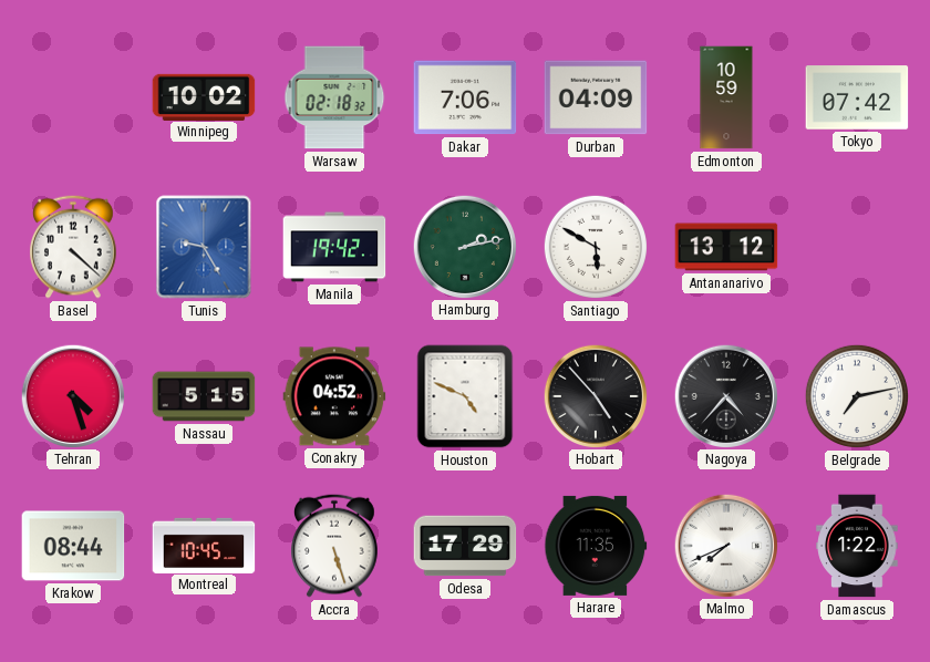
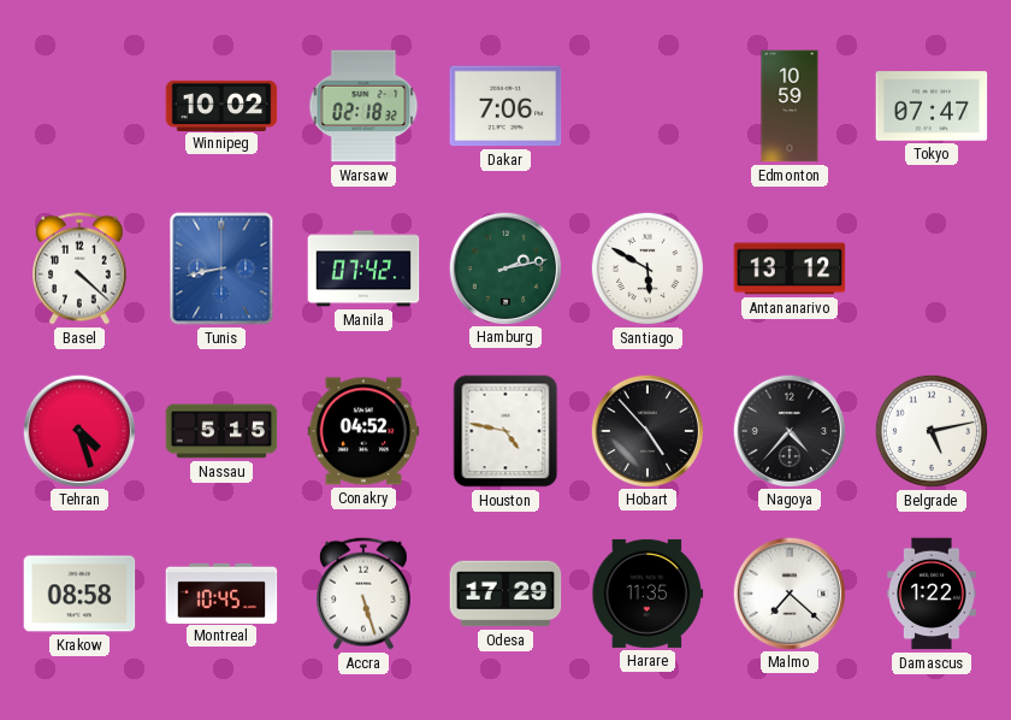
Durban: 04:09 -> none
Tokyo: 07:42 -> 07:47
Tunis: 9:25 -> 8:43
Manila: 19:42 -> 07:42
Houston: 4:49 -> 4:47
Belgrade: 7:13 -> 5:13
Krakow: 08:44 -> 08:58
Malmo: 7:41 -> 7:22
